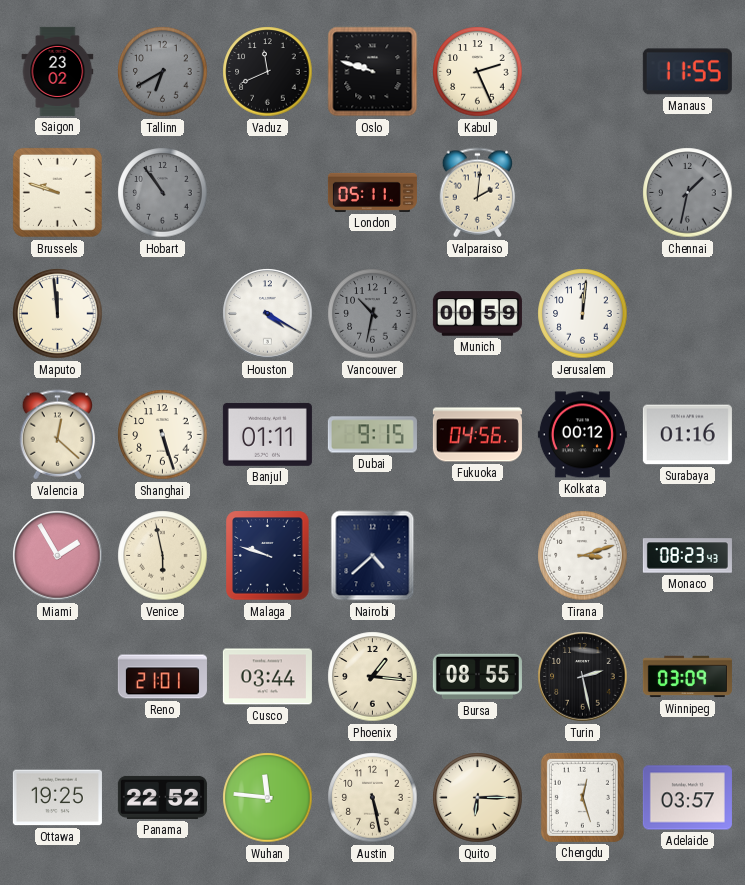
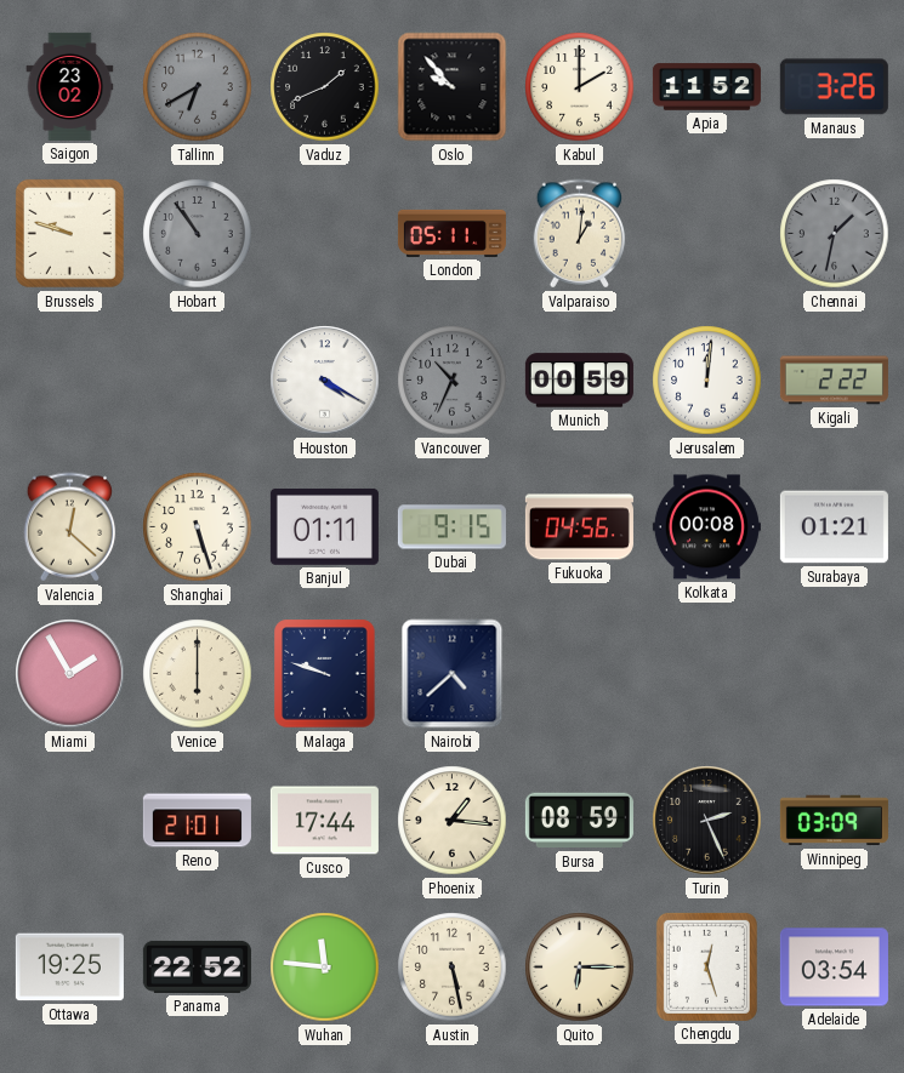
Vaduz: 11:41 -> 1:41
Oslo: 9:48 -> 9:53
Kabul: 2:26 -> 2:00
Apia: none -> 11:52
Manaus: 11:55 -> 3:26
Valparaiso: 2:01 -> 1:01
Maputo: 11:59 -> none
Vancouver: 10:32 -> 10:34
Kigali: none -> 2:22
Kolkata: 00:12 -> 00:08
Surabaya: 01:16 -> 01:21
Venice: 5:58 -> 6:00
Tirana: 3:12 -> none
Monaco: 08:23 -> none
Cusco: 03:44 -> 17:44
Bursa: 08:55 -> 08:59
Turin: 2:28 -> 2:26
Adelaide: 03:57 -> 03:54
